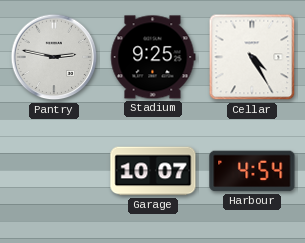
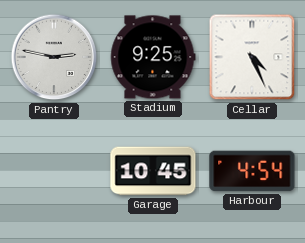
Cellar: 4:25 -> 4:26
Garage: 10:07 -> 10:45
